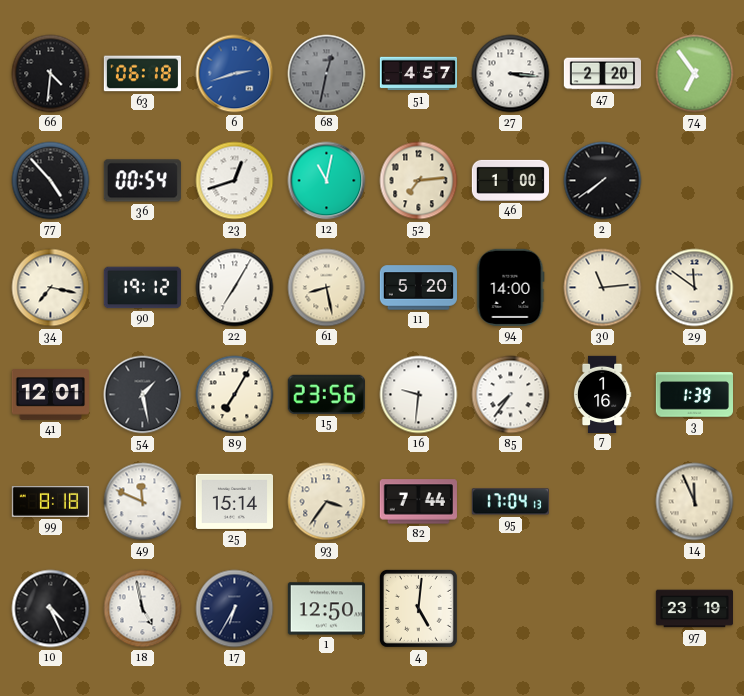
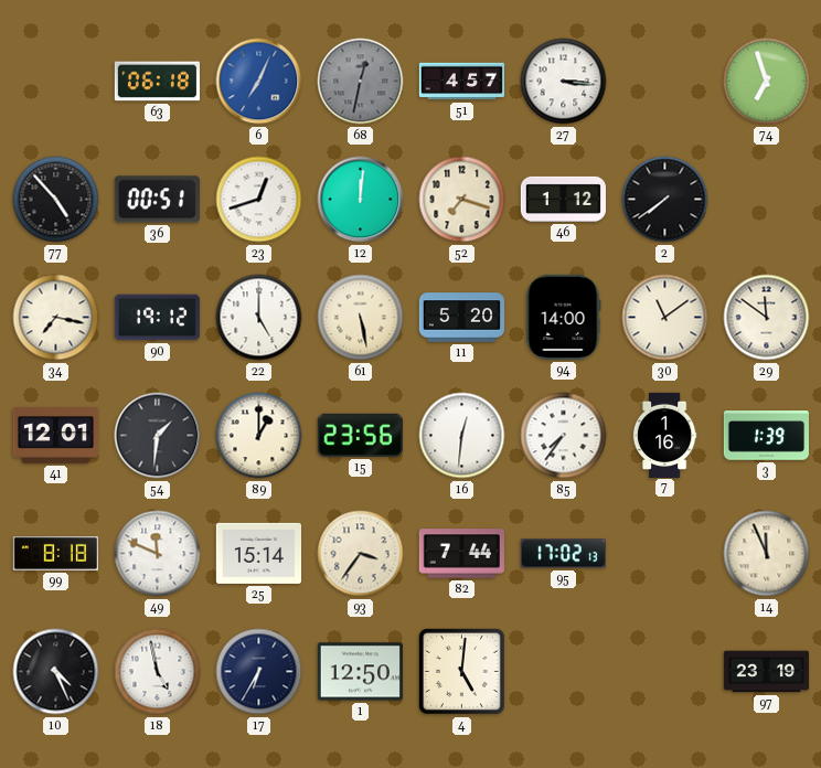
66: 4:31 -> none
6: 2:42 -> 7:04
47: 2:20 -> none
74: 6:54 -> 6:57
36: 00:54 -> 00:51
12: 11:02 -> 12:01
52: 7:14 -> 7:18
46: 1:00 -> 1:12
22: 7:05 -> 5:00
61: 8:28 -> 5:28
30: 11:14 -> 11:09
54: 1:28 -> 1:31
89: 7:05 -> 1:00
16: 9:31 -> 12:31
95: 17:04 -> 17:02
